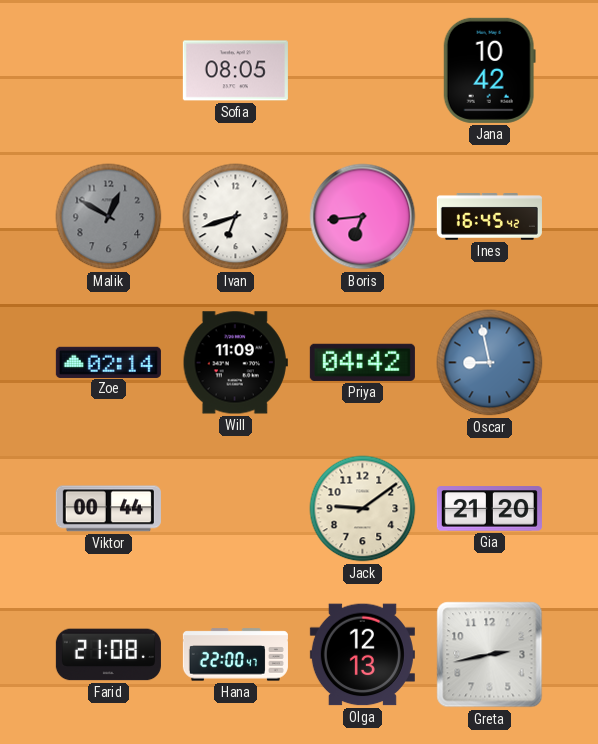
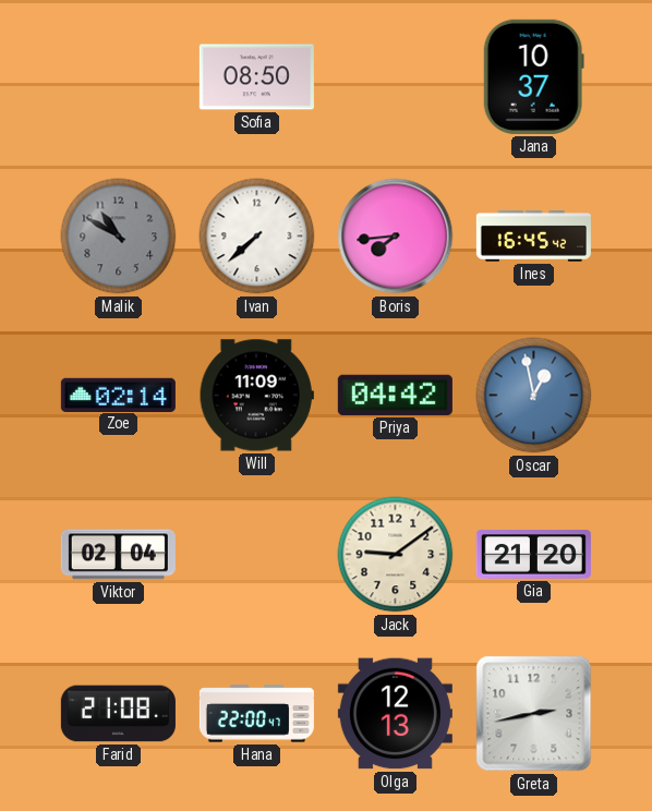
Sofia: 08:05 -> 08:50
Jana: 10:42 -> 10:37
Malik: 12:50 -> 10:50
Ivan: 6:42 -> 7:38
Boris: 6:44 -> 7:44
Oscar: 8:58 -> 12:58
Viktor: 00:44 -> 02:04
